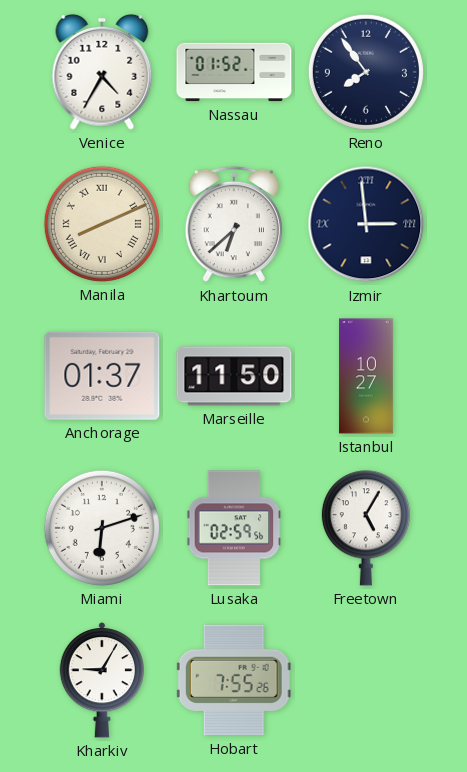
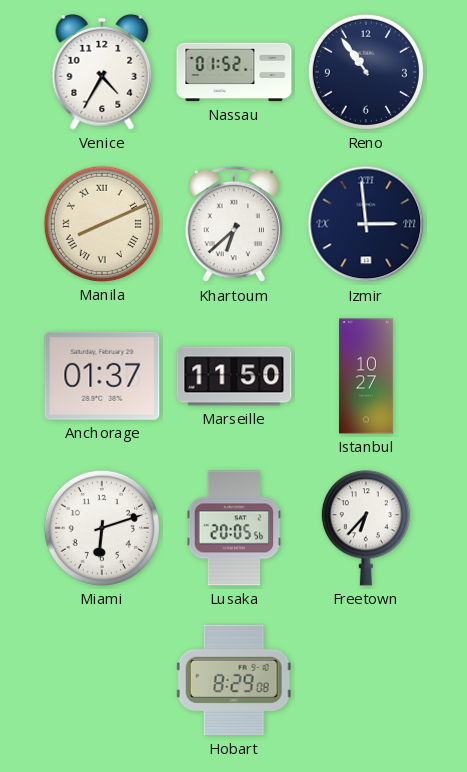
Reno: 7:54 -> 10:54
Lusaka: 02:59 -> 20:05
Freetown: 5:05 -> 6:37
Kharkiv: 9:05 -> none
Hobart: 7:55 -> 8:29
